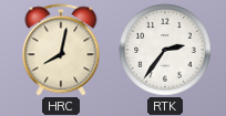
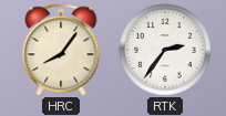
HRC: 8:02 -> 8:06
